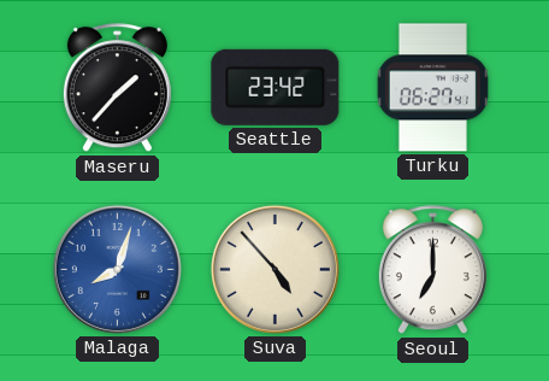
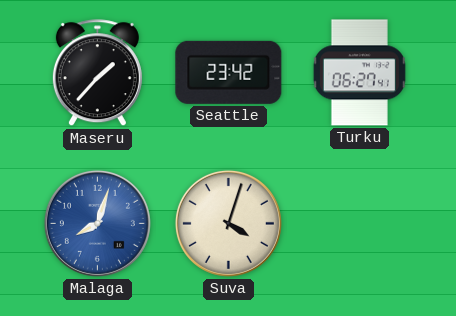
Suva: 4:53 -> 4:03
Seoul: 7:00 -> none
